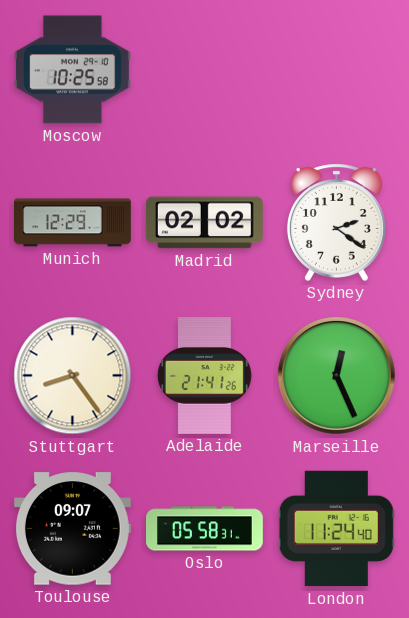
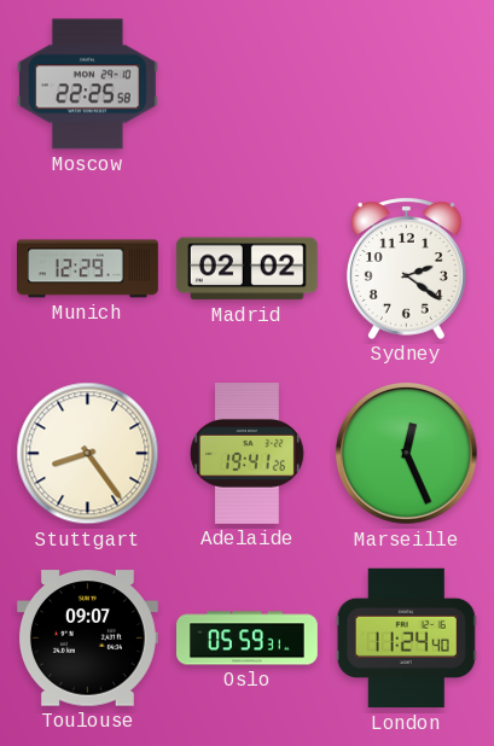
Moscow: 10:25 -> 22:25
Adelaide: 21:41 -> 19:41
Oslo: 05:58 -> 05:59
